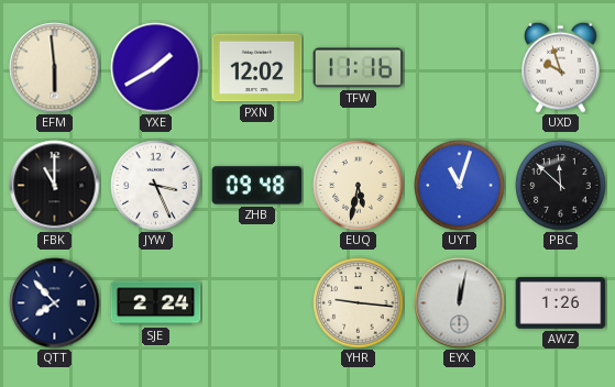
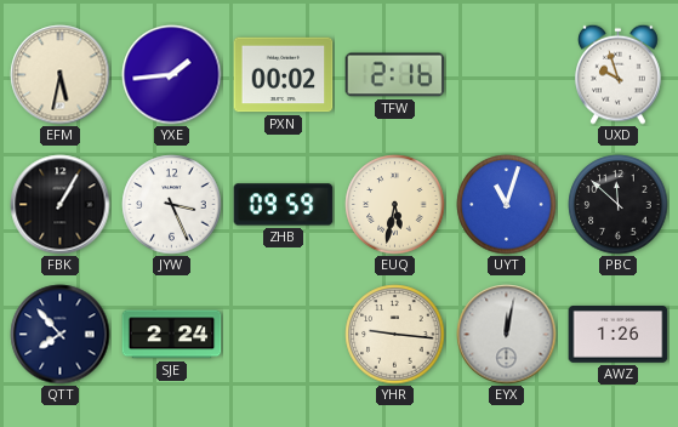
EFM: 5:59 -> 5:32
YXE: 1:40 -> 1:44
PXN: 12:02 -> 00:02
TFW: 11:16 -> 2:16
FBK: 11:00 -> 1:05
ZHB: 09:48 -> 09:59
